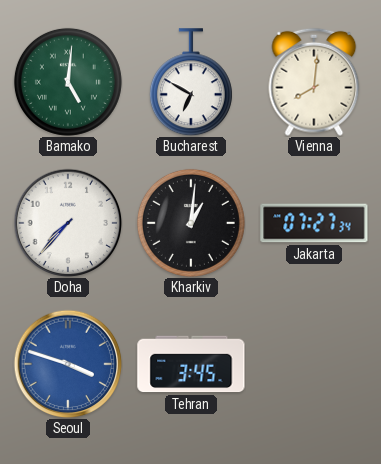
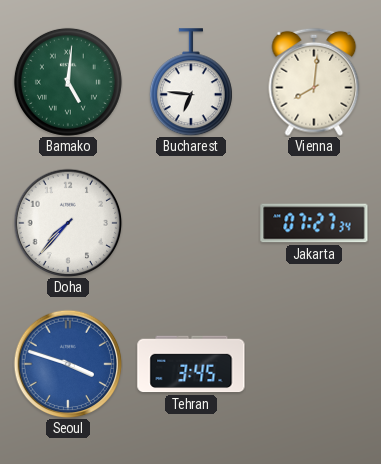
Bucharest: 6:50 -> 6:46
Kharkiv: 1:01 -> none
